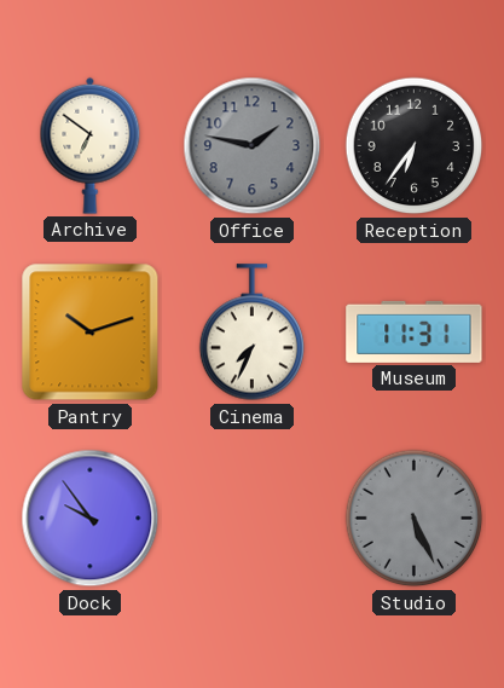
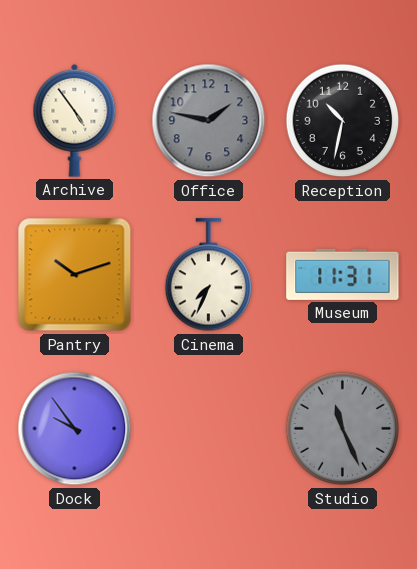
Archive: 6:51 -> 4:54
Reception: 6:36 -> 10:32
Studio: 5:26 -> 11:26
